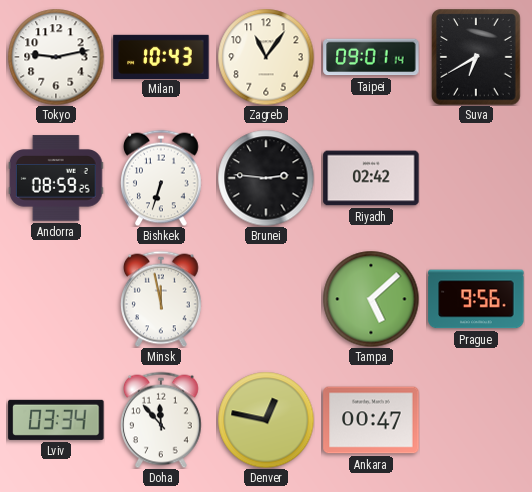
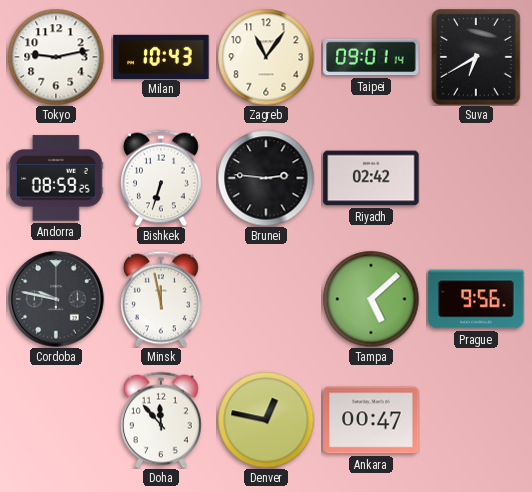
Cordoba: none -> 9:47
Lviv: 03:34 -> none
